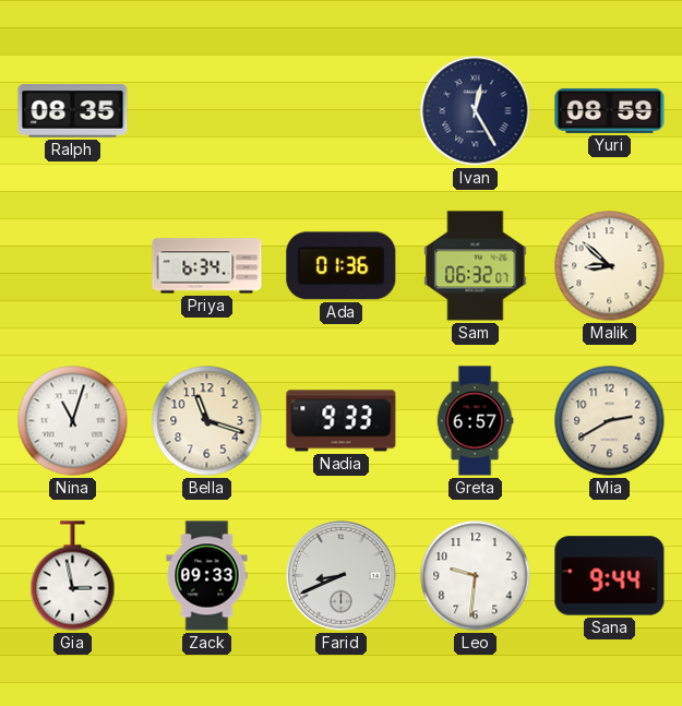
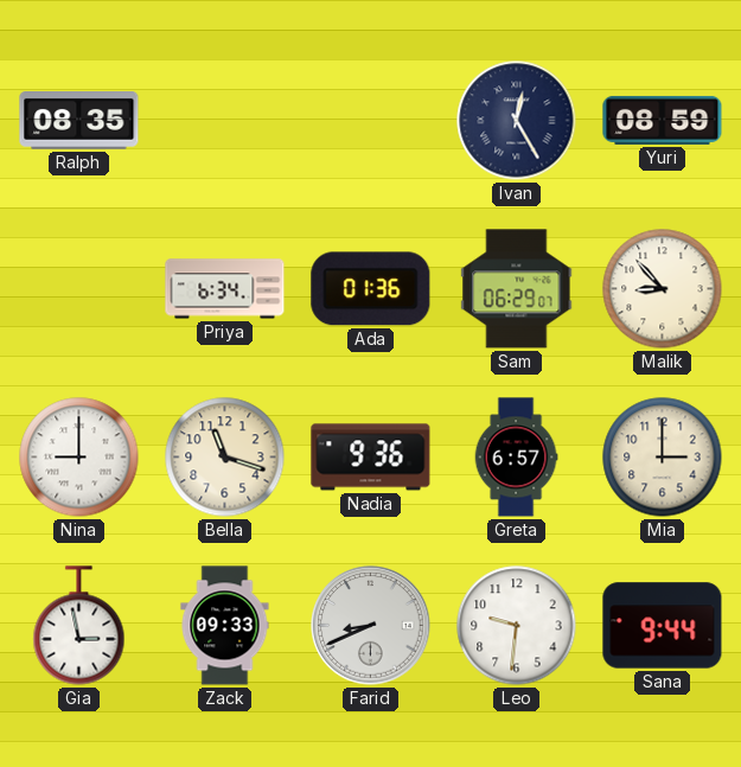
Sam: 06:32 -> 06:29
Malik: 8:52 -> 8:53
Nina: 11:03 -> 9:00
Nadia: 9:33 -> 9:36
Mia: 2:40 -> 3:00
